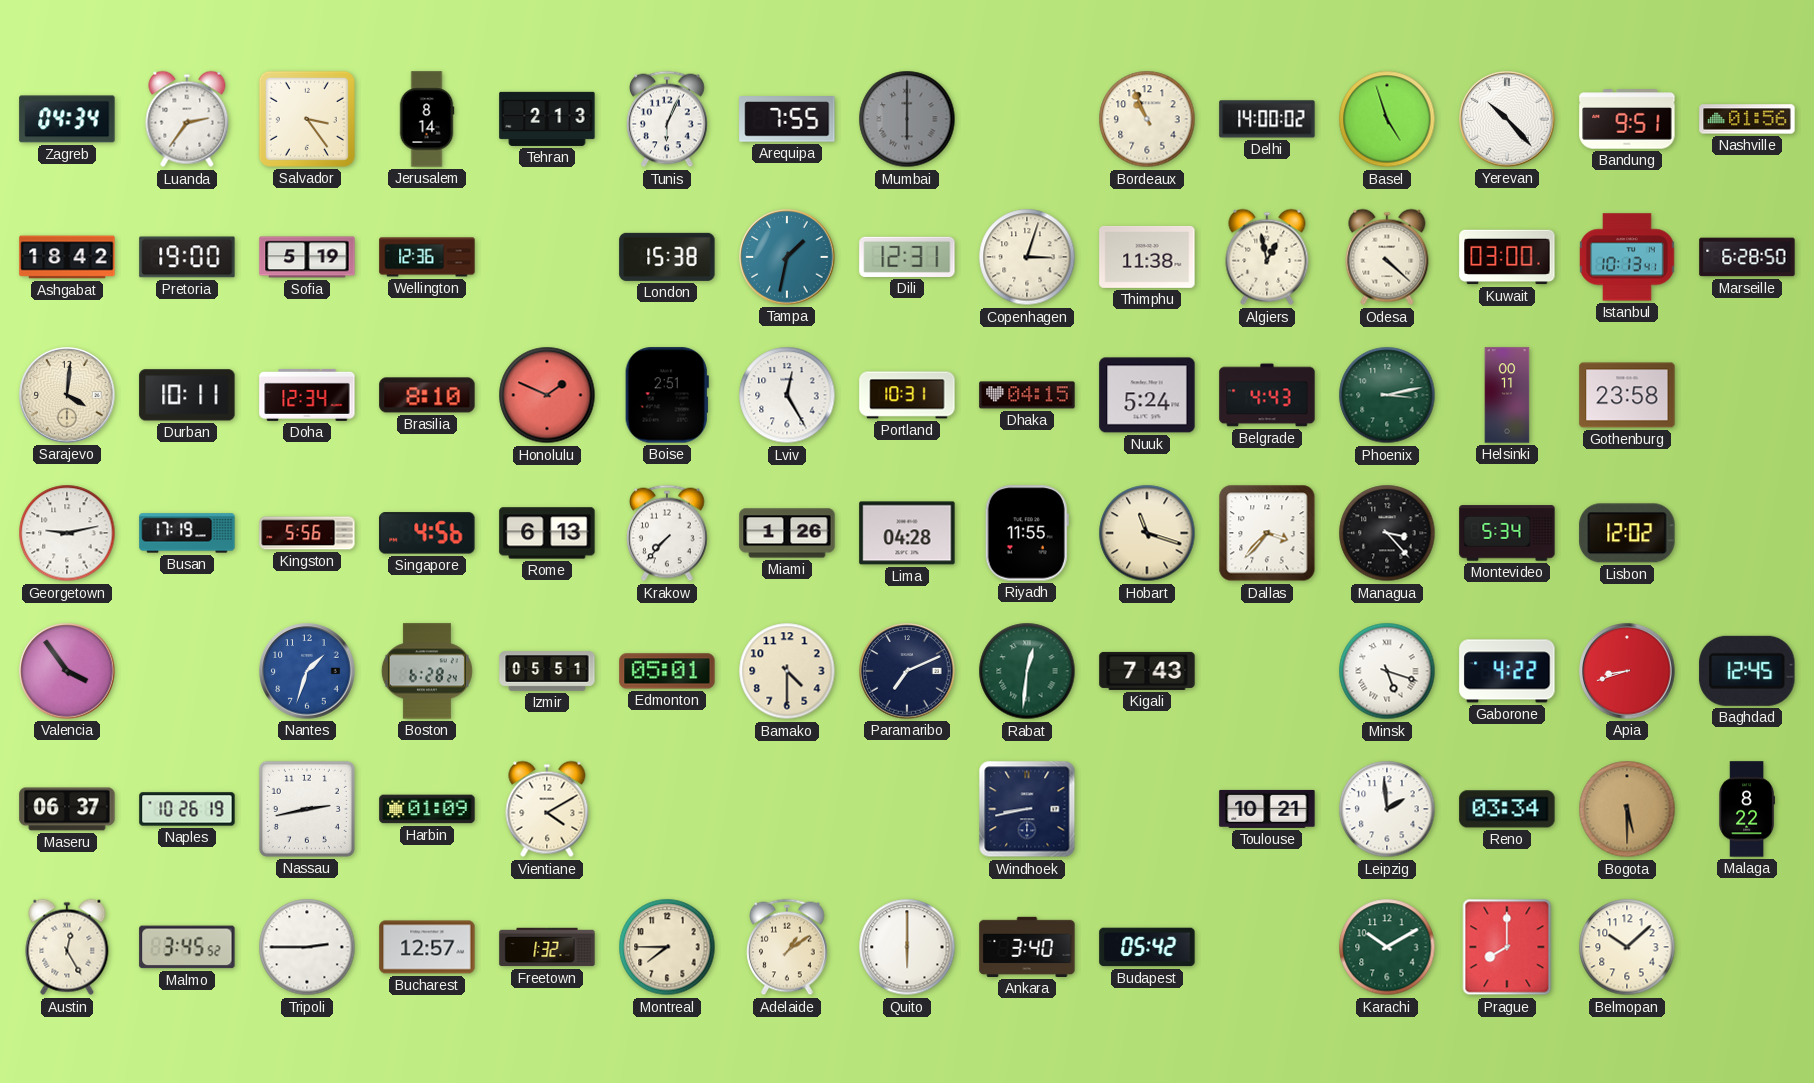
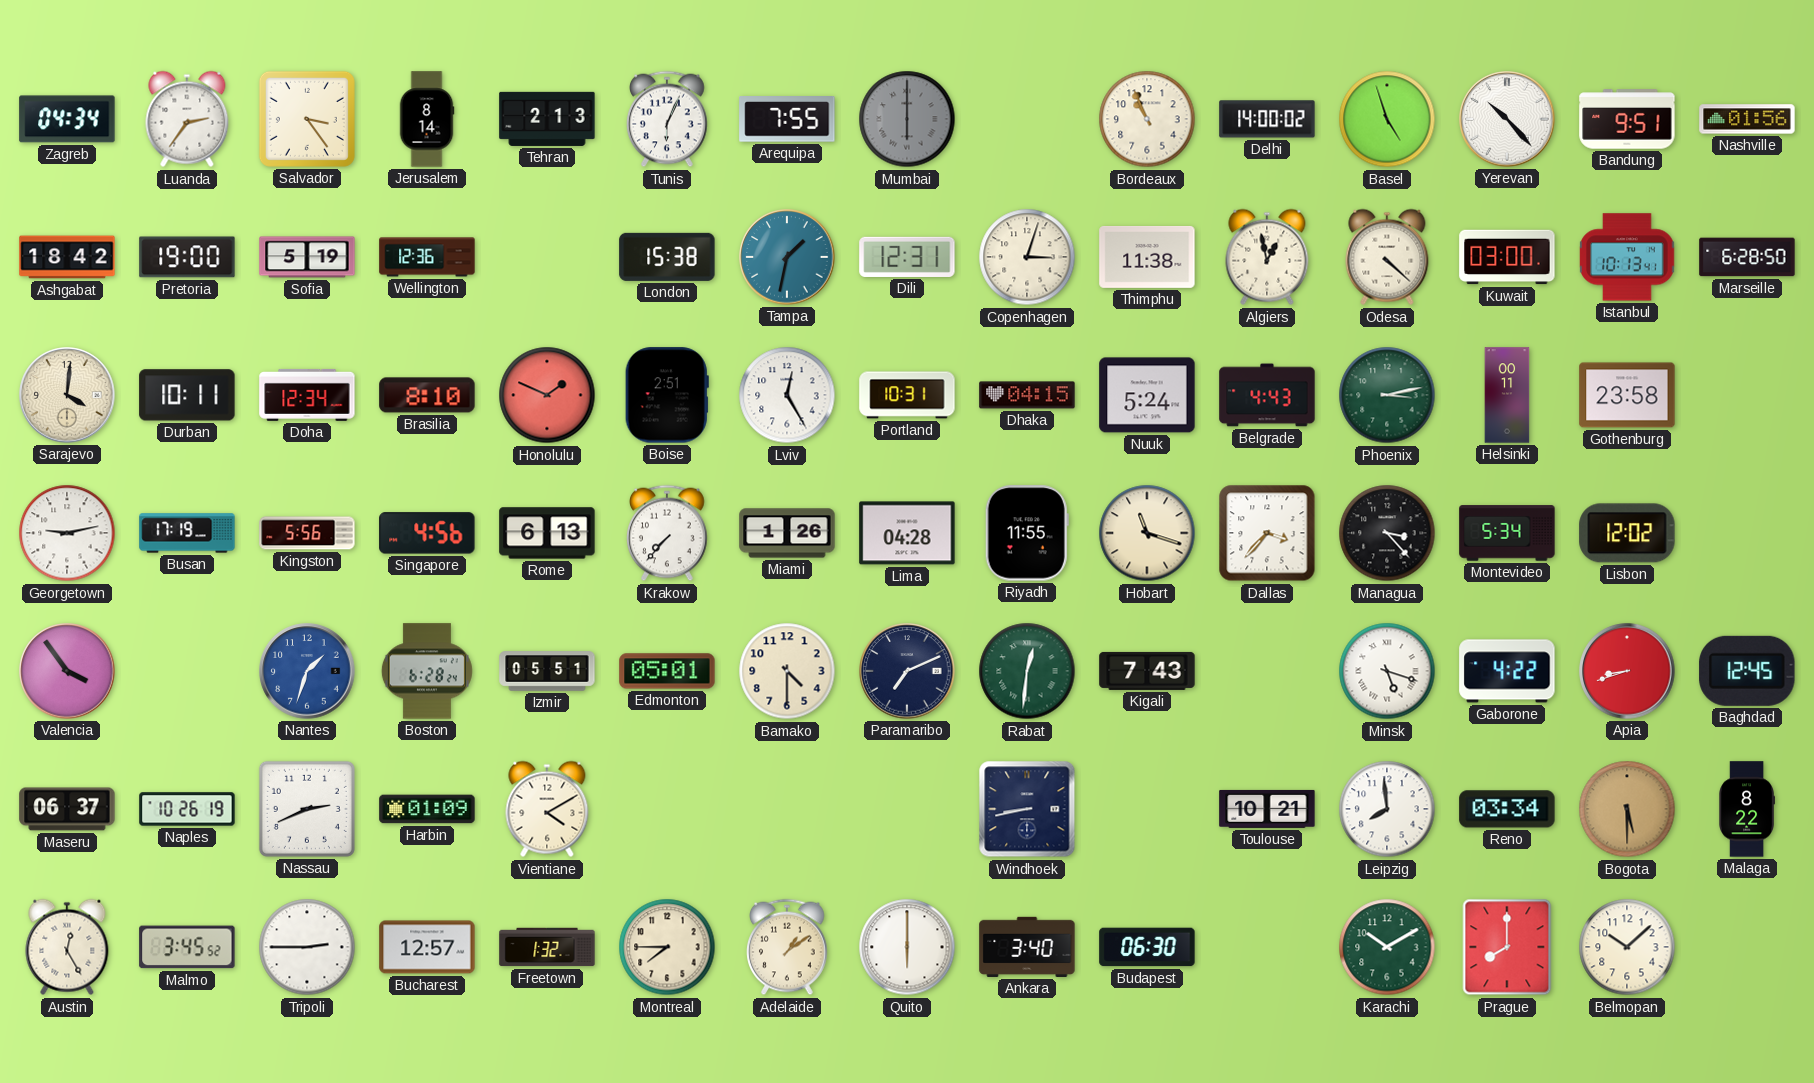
Nassau: 2:43 -> 2:41
Leipzig: 1:59 -> 7:59
Budapest: 05:42 -> 06:30
